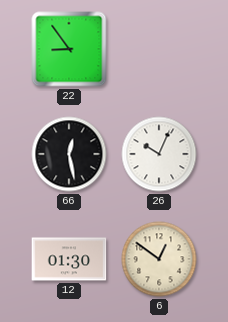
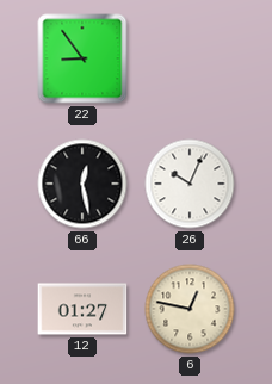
12: 01:30 -> 01:27
6: 12:51 -> 12:47
